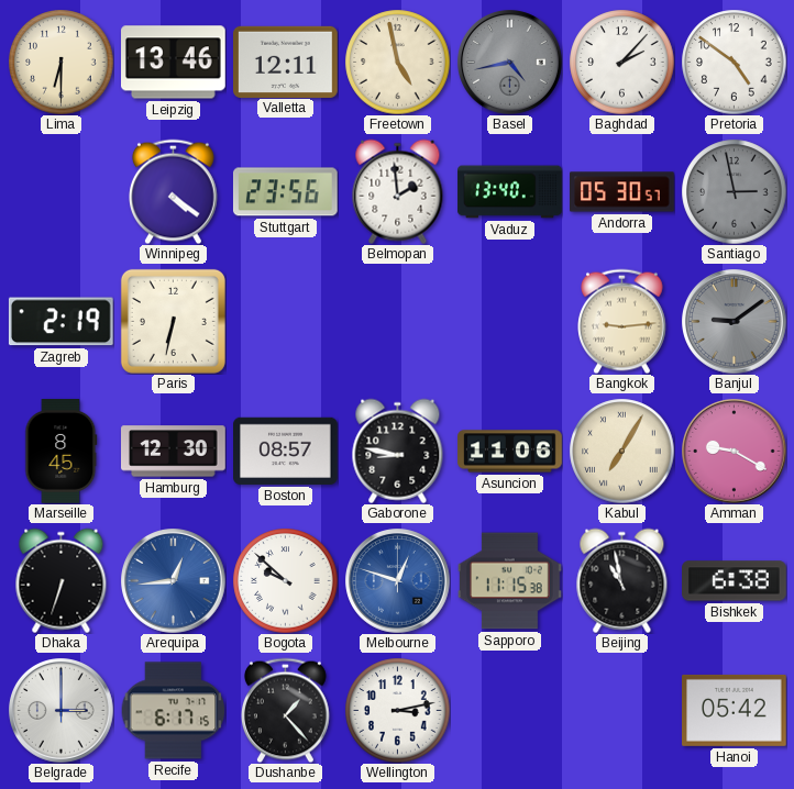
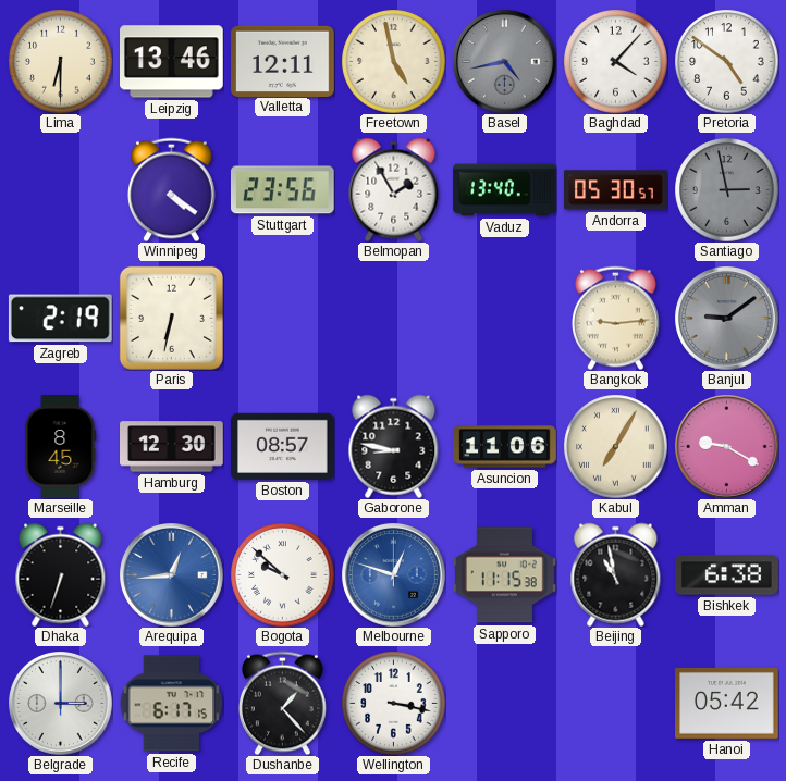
Baghdad: 2:07 -> 4:07
Belmopan: 1:59 -> 1:55
Wellington: 3:13 -> 3:17
